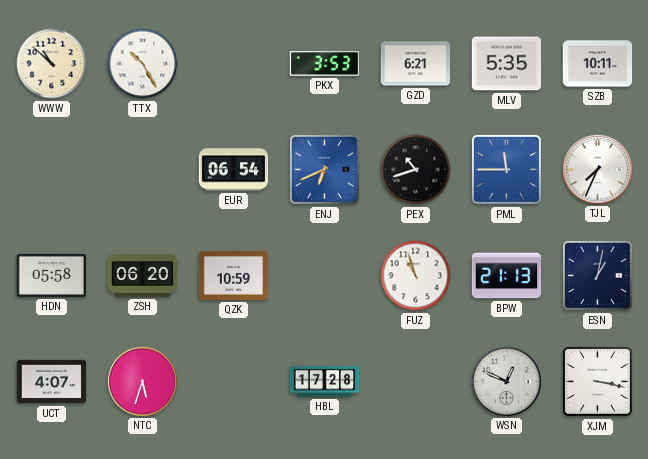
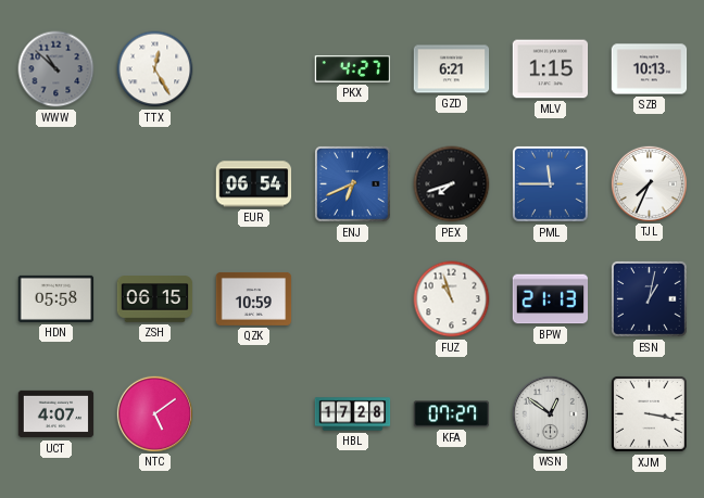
WWW dial: cream -> grey
TTX: 10:25 -> 12:25
PKX: 3:53 -> 4:27
MLV: 5:35 -> 1:15
SZB: 10:11 -> 10:13
PEX: 10:42 -> 7:42
ZSH: 06:20 -> 06:15
NTC: 5:33 -> 5:09
KFA: none -> 07:27
WSN: 12:49 -> 12:51
